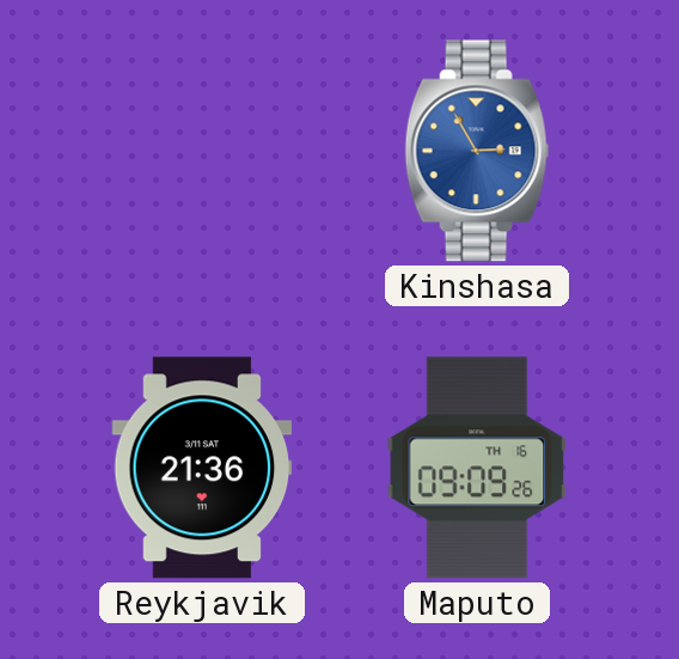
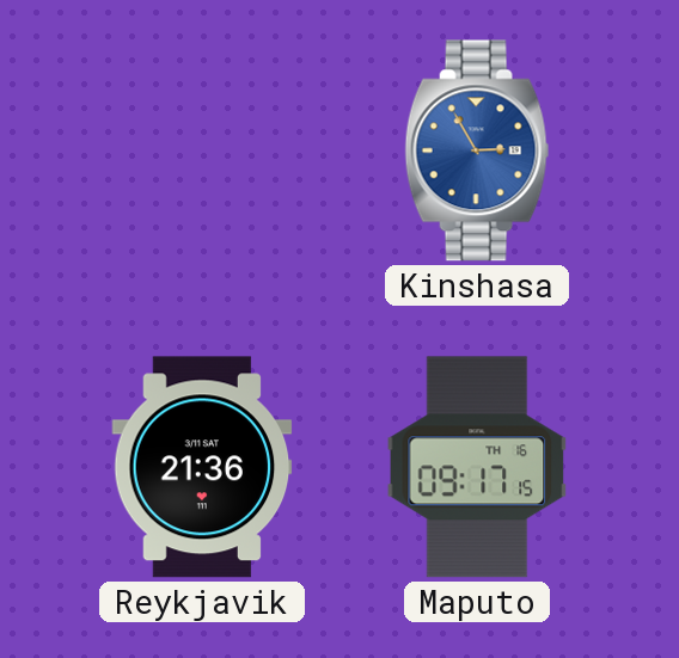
Maputo: 09:09 -> 09:17
